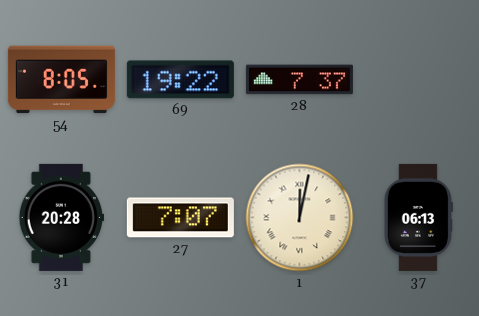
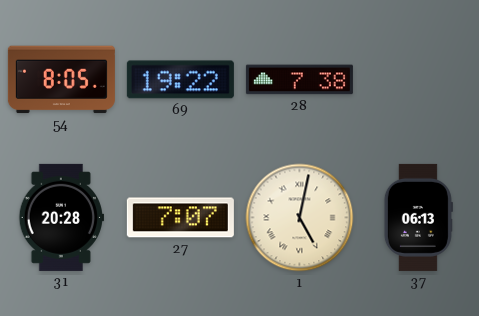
28: 7:37 -> 7:38
1: 12:02 -> 5:02
